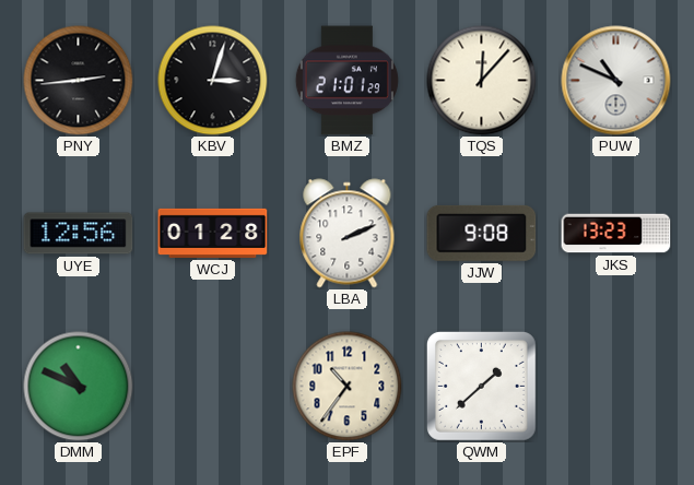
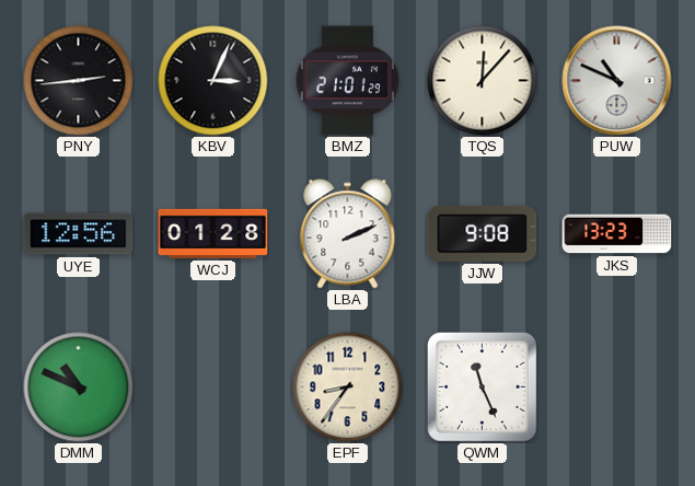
KBV: 3:03 -> 3:04
EPF: 10:36 -> 8:36
QWM: 1:38 -> 11:26
